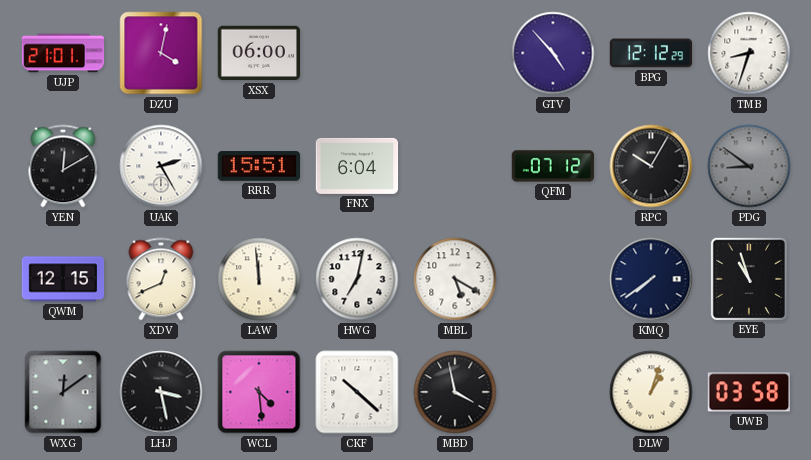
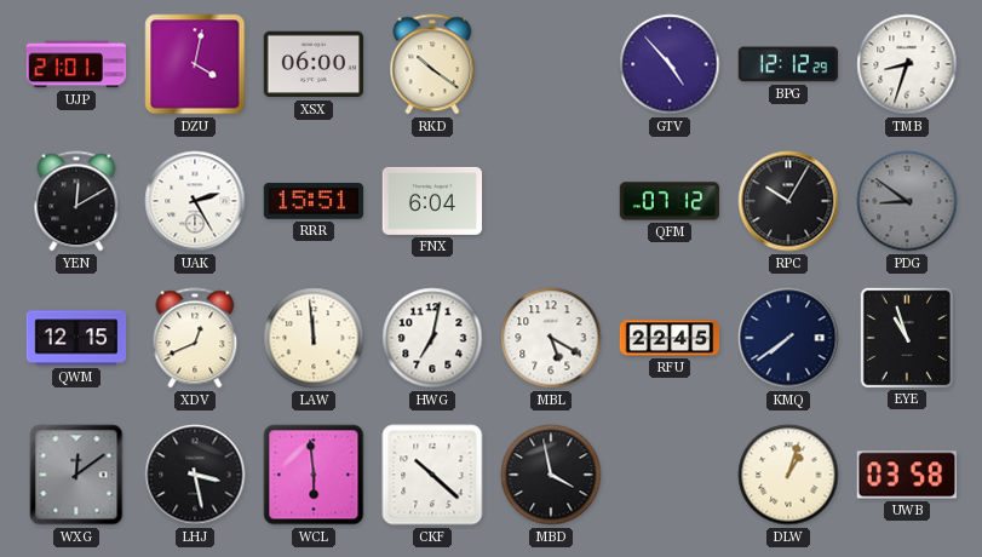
RKD: none -> 10:21
RFU: none -> 22:45
WCL: 4:29 -> 5:59
